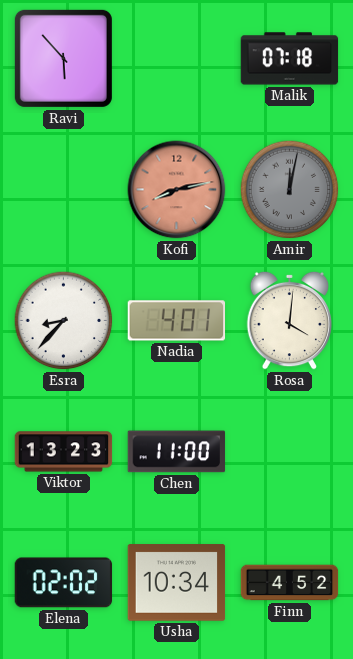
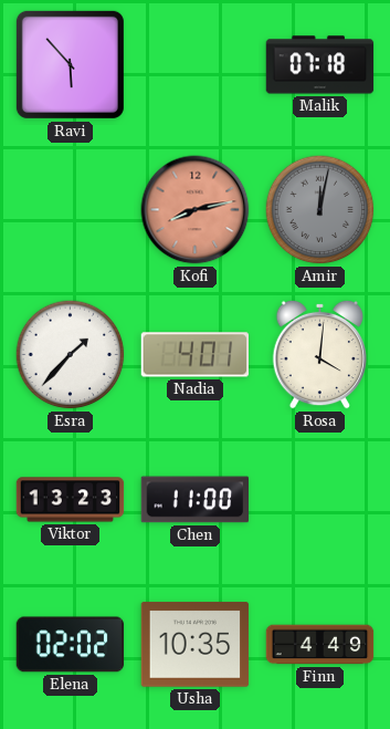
Esra: 8:37 -> 1:37
Usha: 10:34 -> 10:35
Finn: 4:52 -> 4:49
